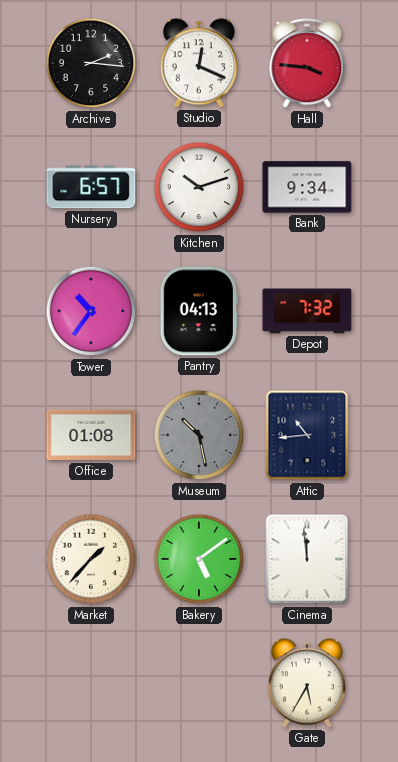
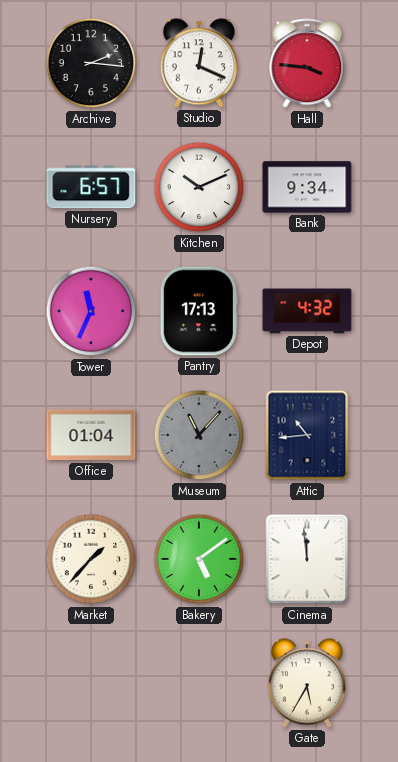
Kitchen: 10:12 -> 10:11
Tower: 10:36 -> 11:34
Pantry: 04:13 -> 17:13
Depot: 7:32 -> 4:32
Office: 01:08 -> 01:04
Museum: 10:28 -> 11:07
